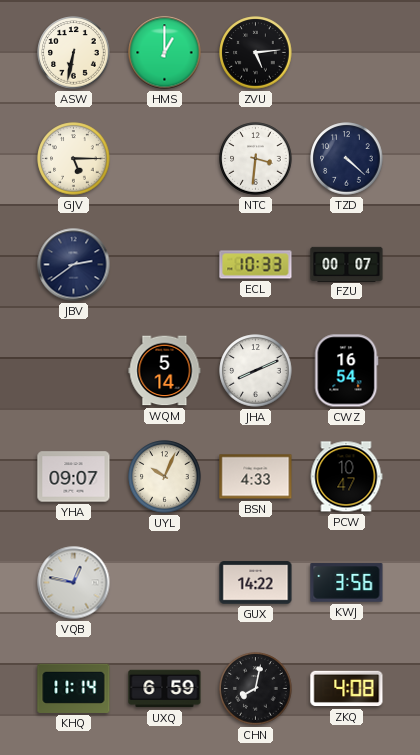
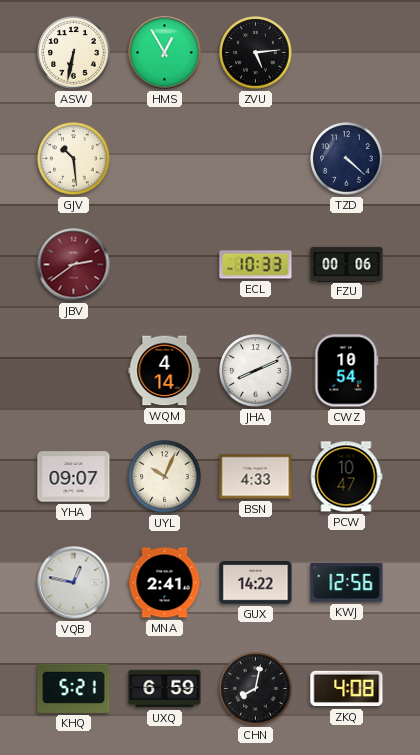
HMS: 1:00 -> 12:55
GJV: 5:15 -> 10:29
NTC: 3:31 -> none
JBV dial: navy -> burgundy
FZU: 00:07 -> 00:06
WQM: 5:14 -> 4:14
CWZ: 16:54 -> 10:54
MNA: none -> 2:41
KWJ: 3:56 -> 12:56
KHQ: 11:14 -> 5:21
